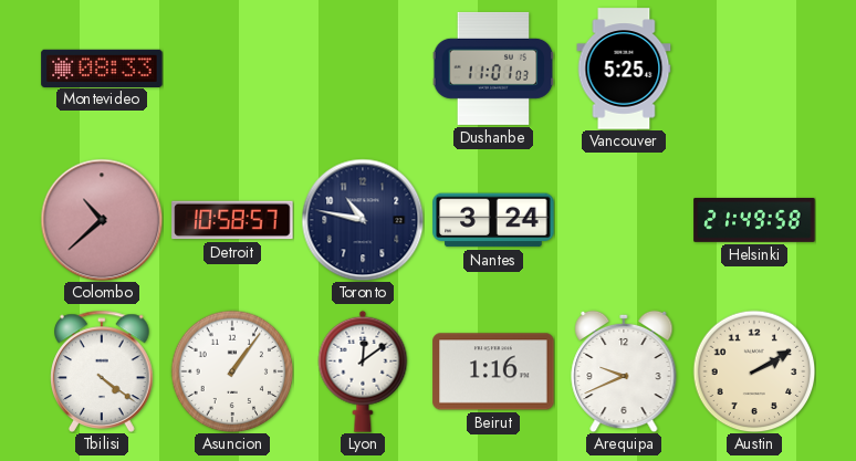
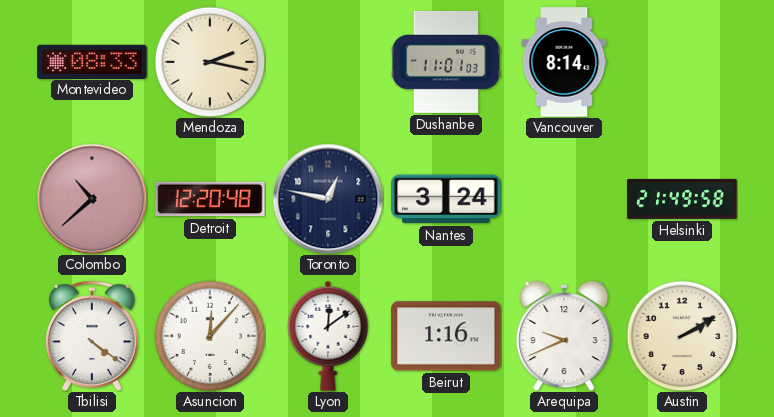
Mendoza: none -> 2:17
Vancouver: 5:25 -> 8:14
Detroit: 10:58 -> 12:20
Toronto: 10:47 -> 12:47
Asuncion: 1:06 -> 12:07
